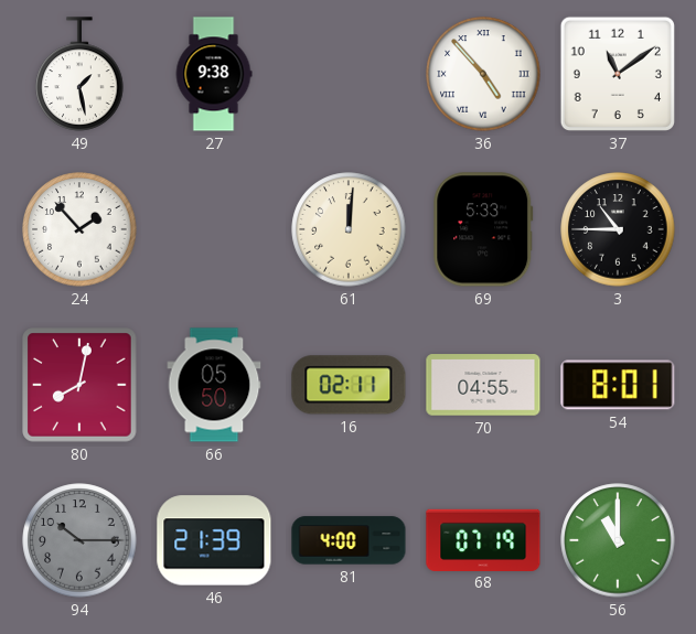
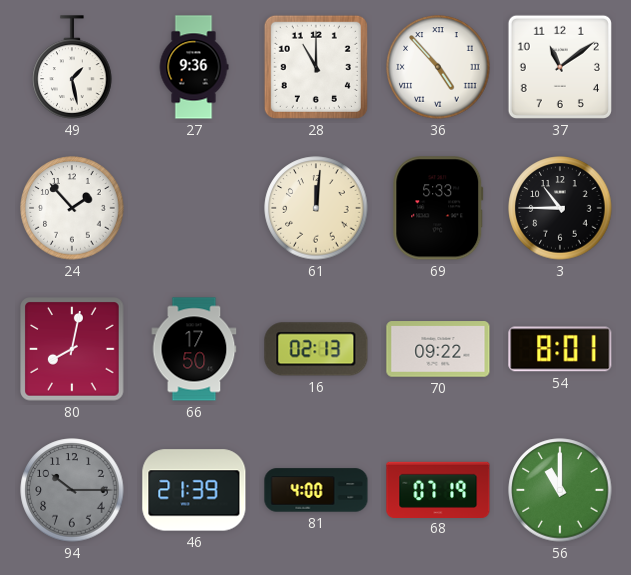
27: 9:38 -> 9:36
28: none -> 11:00
66: 05:50 -> 17:50
16: 02:11 -> 02:13
70: 04:55 -> 09:22
